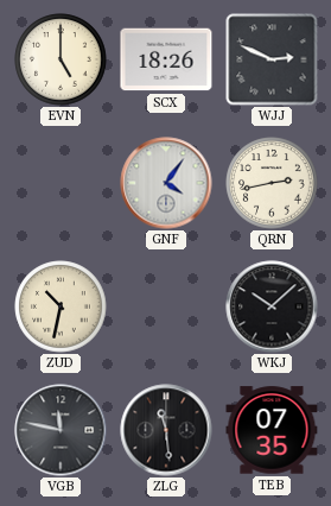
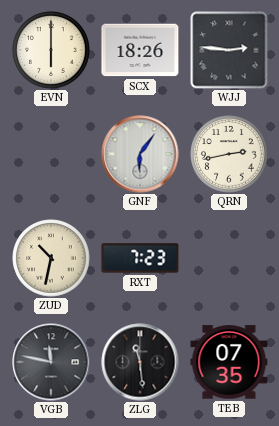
EVN: 5:00 -> 6:00
WJJ: 2:49 -> 2:46
GNF: 4:06 -> 6:06
RXT: none -> 7:23
WKJ: 10:08 -> none
